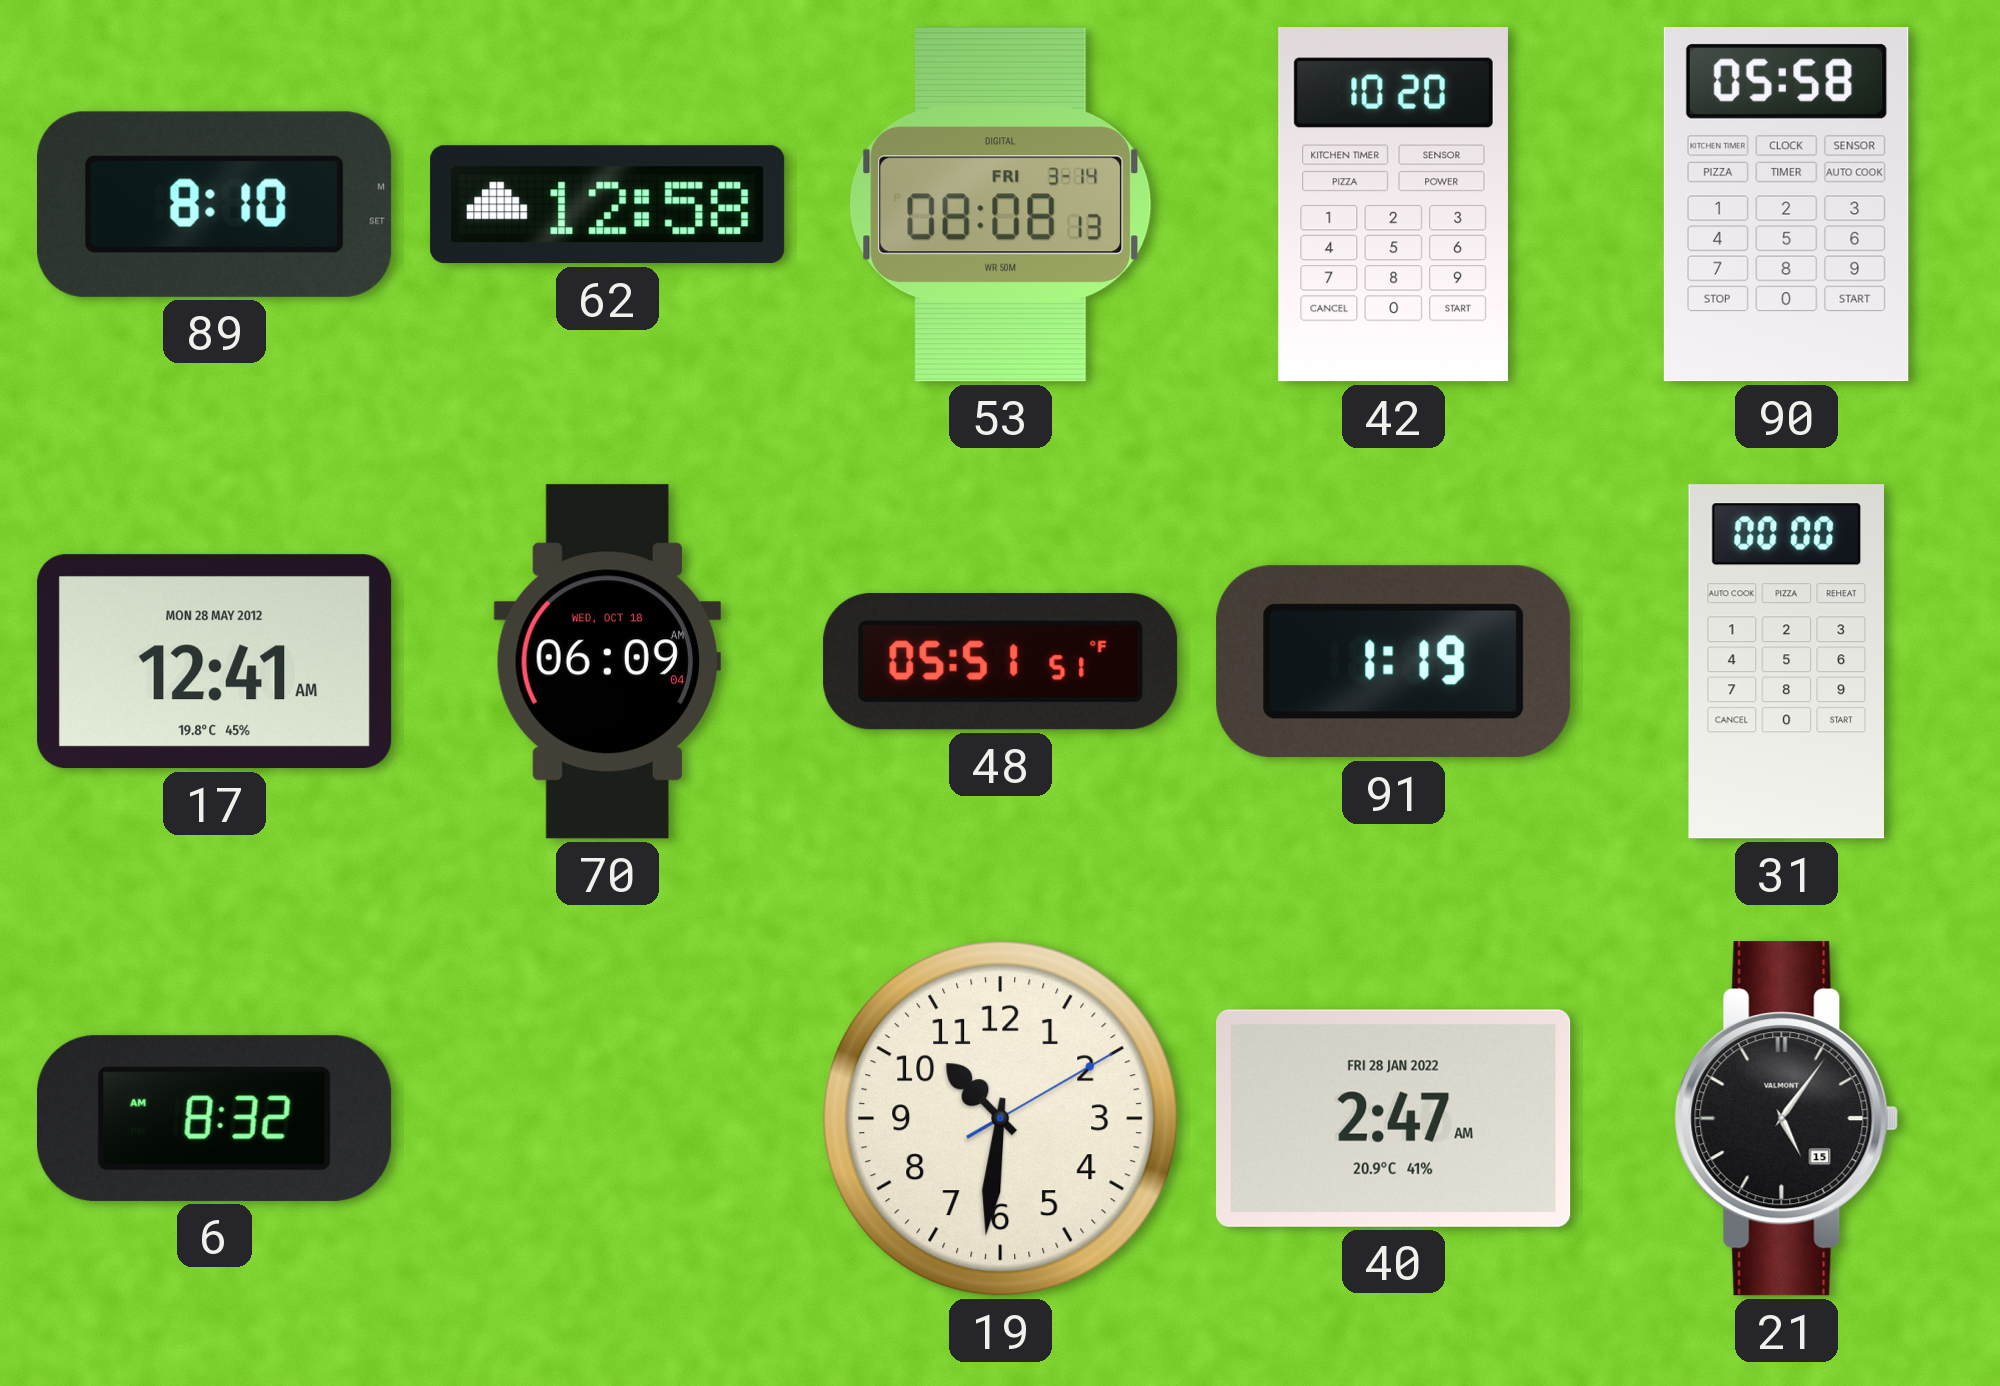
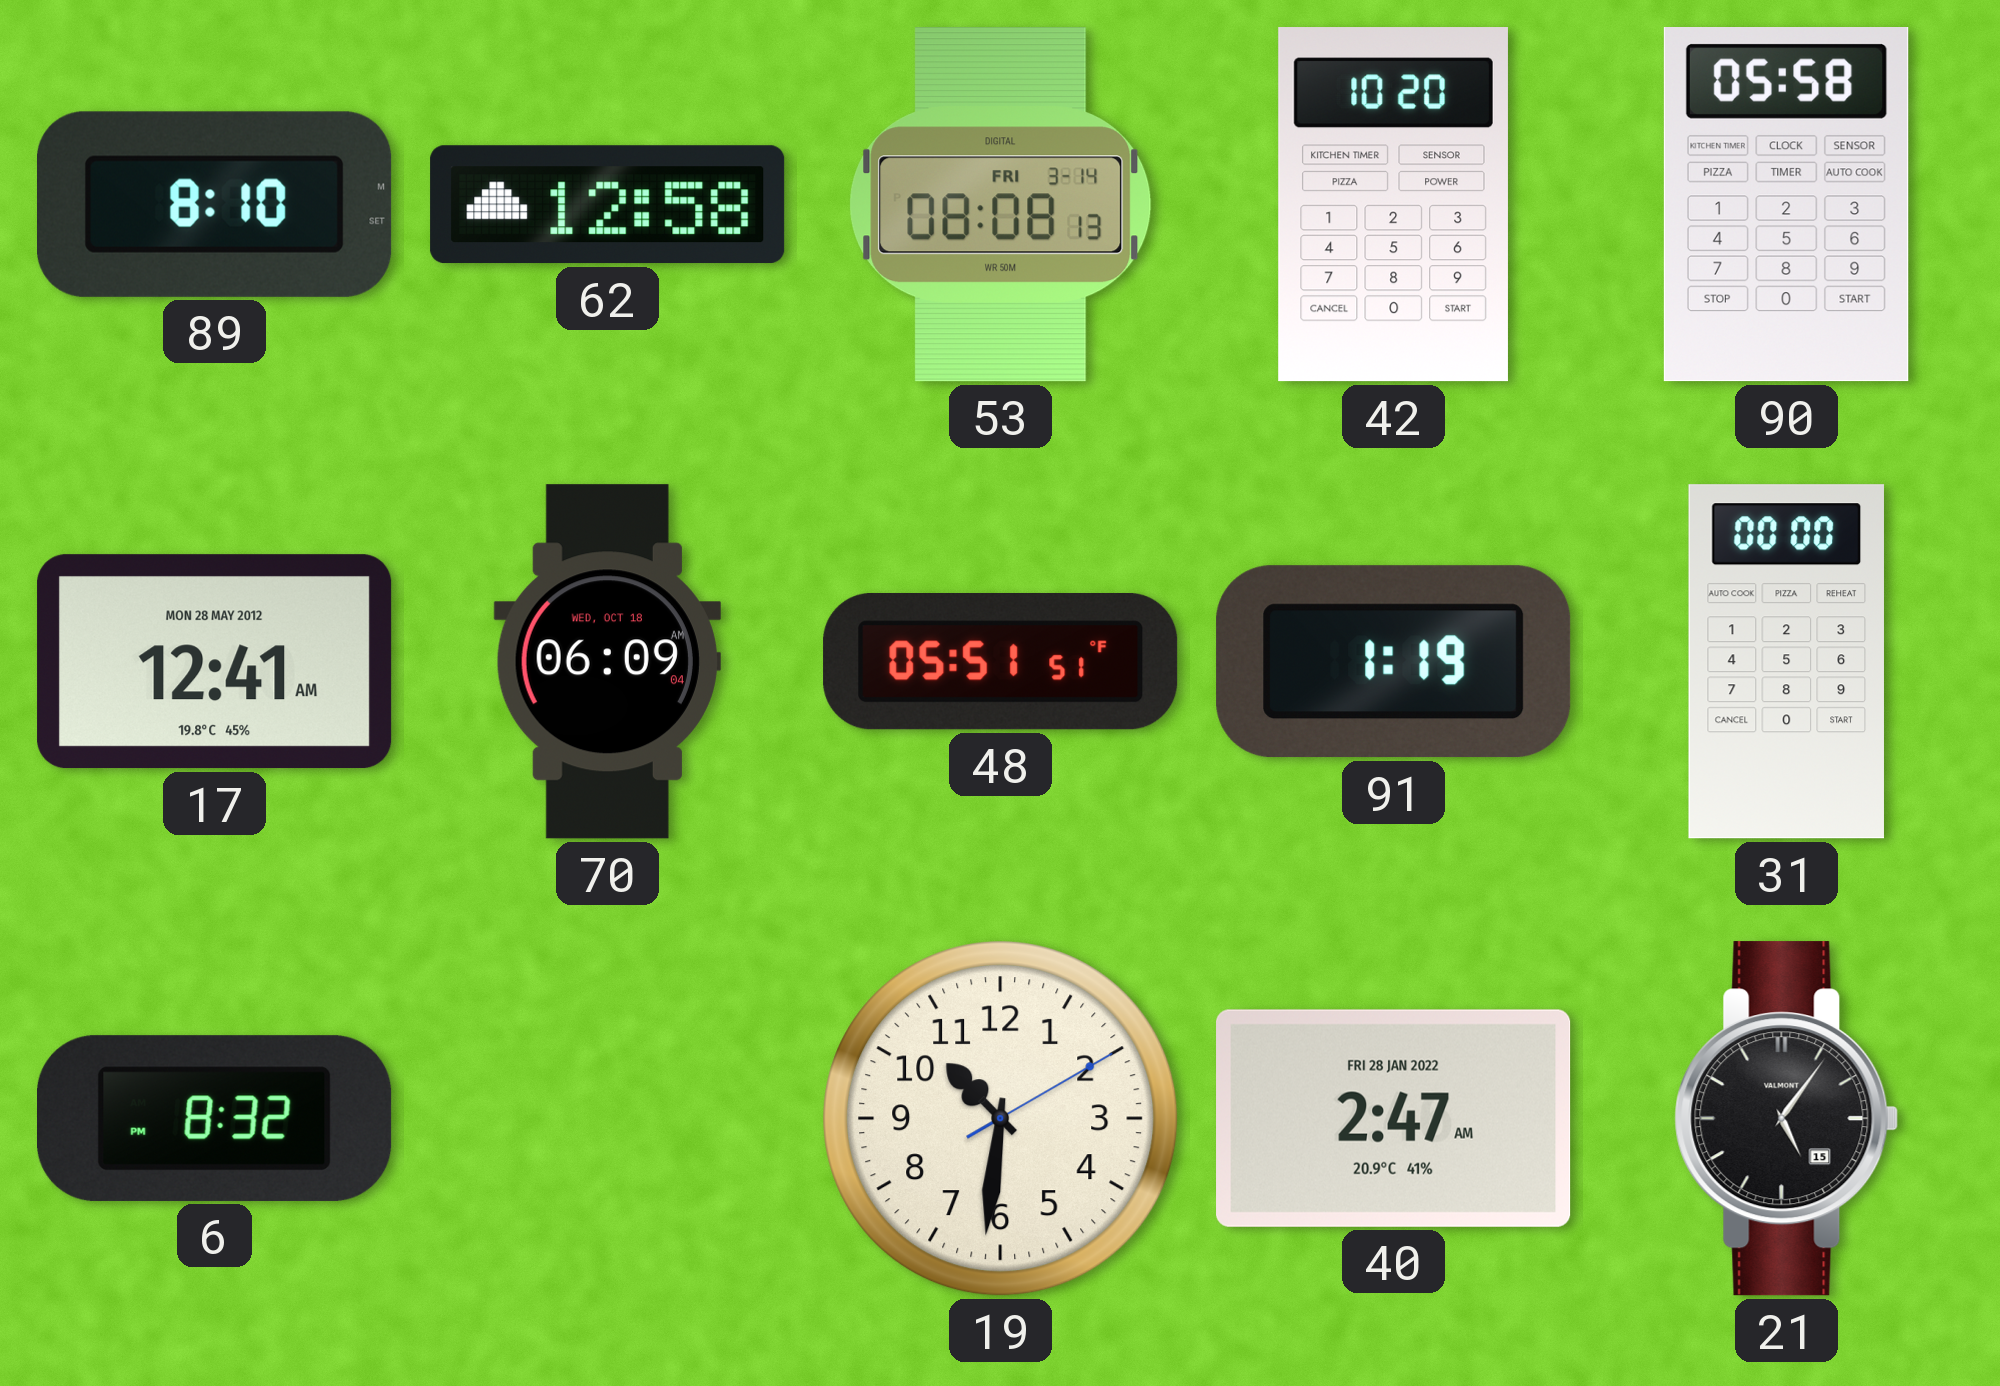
6: 8:32 AM -> 8:32 PM
